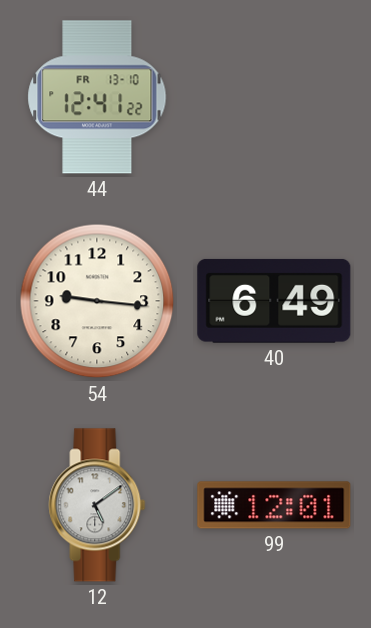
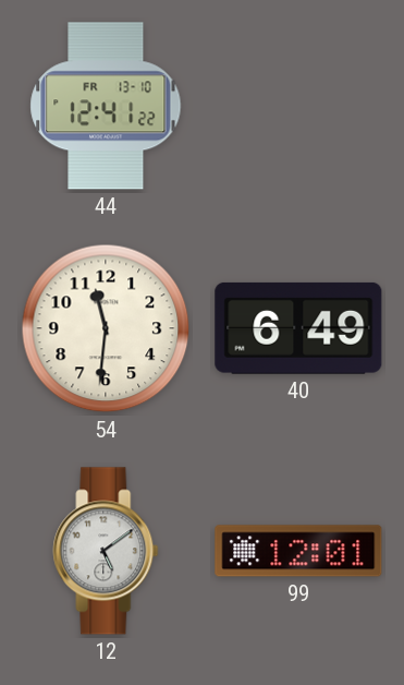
54: 9:16 -> 11:31
